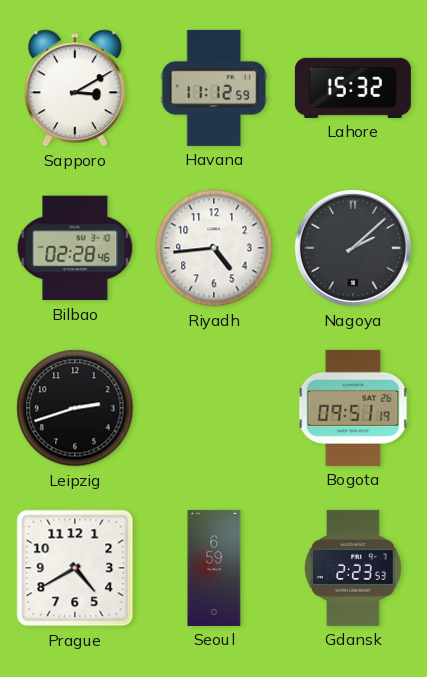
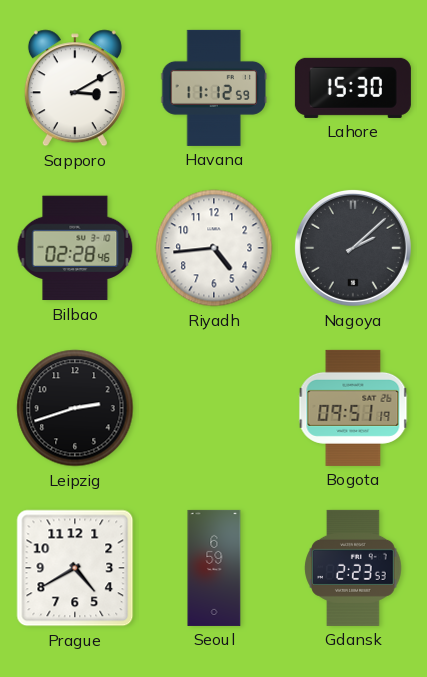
Lahore: 15:32 -> 15:30
